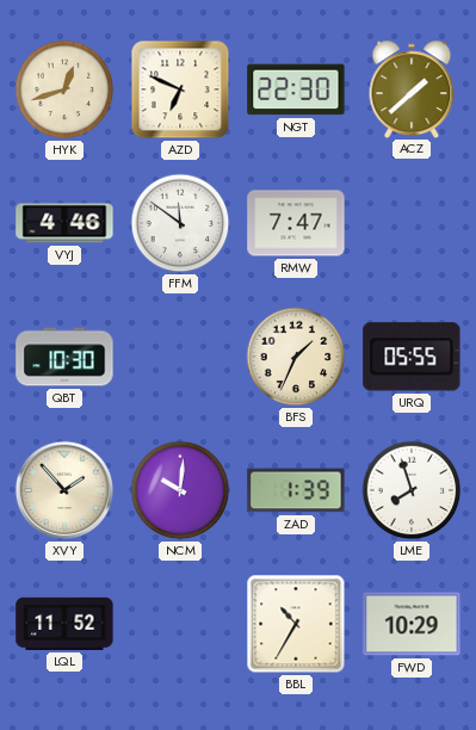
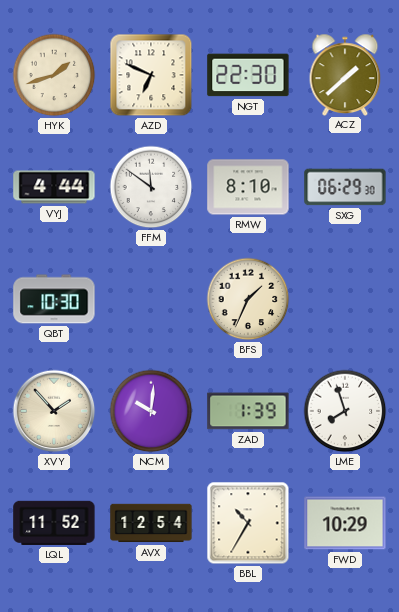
HYK: 12:42 -> 1:42
VYJ: 4:46 -> 4:44
RMW: 7:47 -> 8:10
SXG: none -> 06:29
URQ: 05:55 -> none
AVX: none -> 12:54
